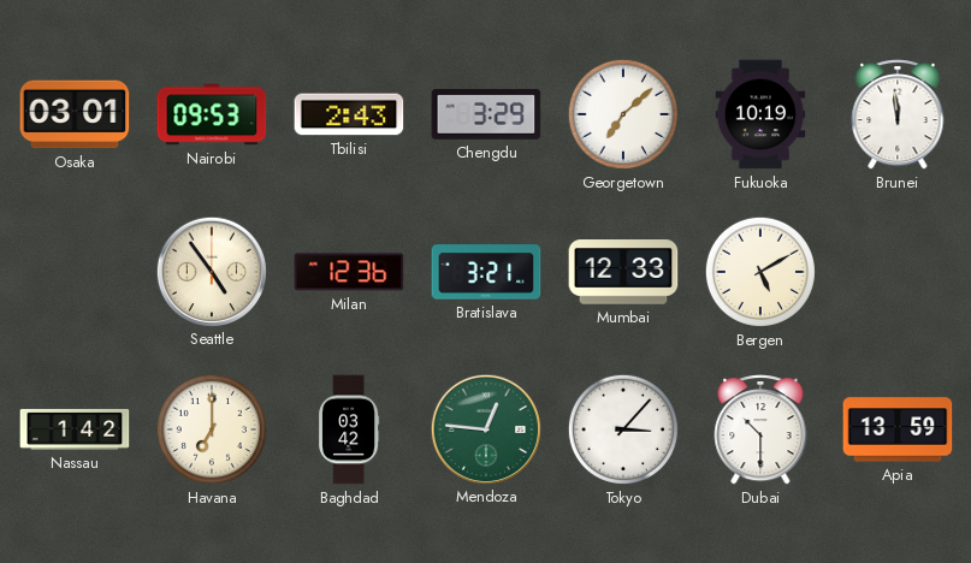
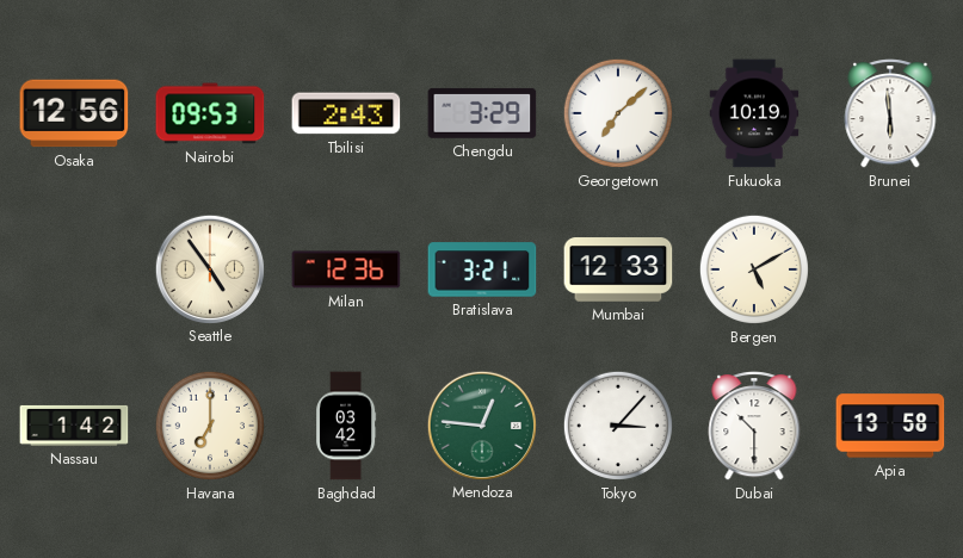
Osaka: 03:01 -> 12:56
Brunei: 11:59 -> 5:59
Apia: 13:59 -> 13:58
